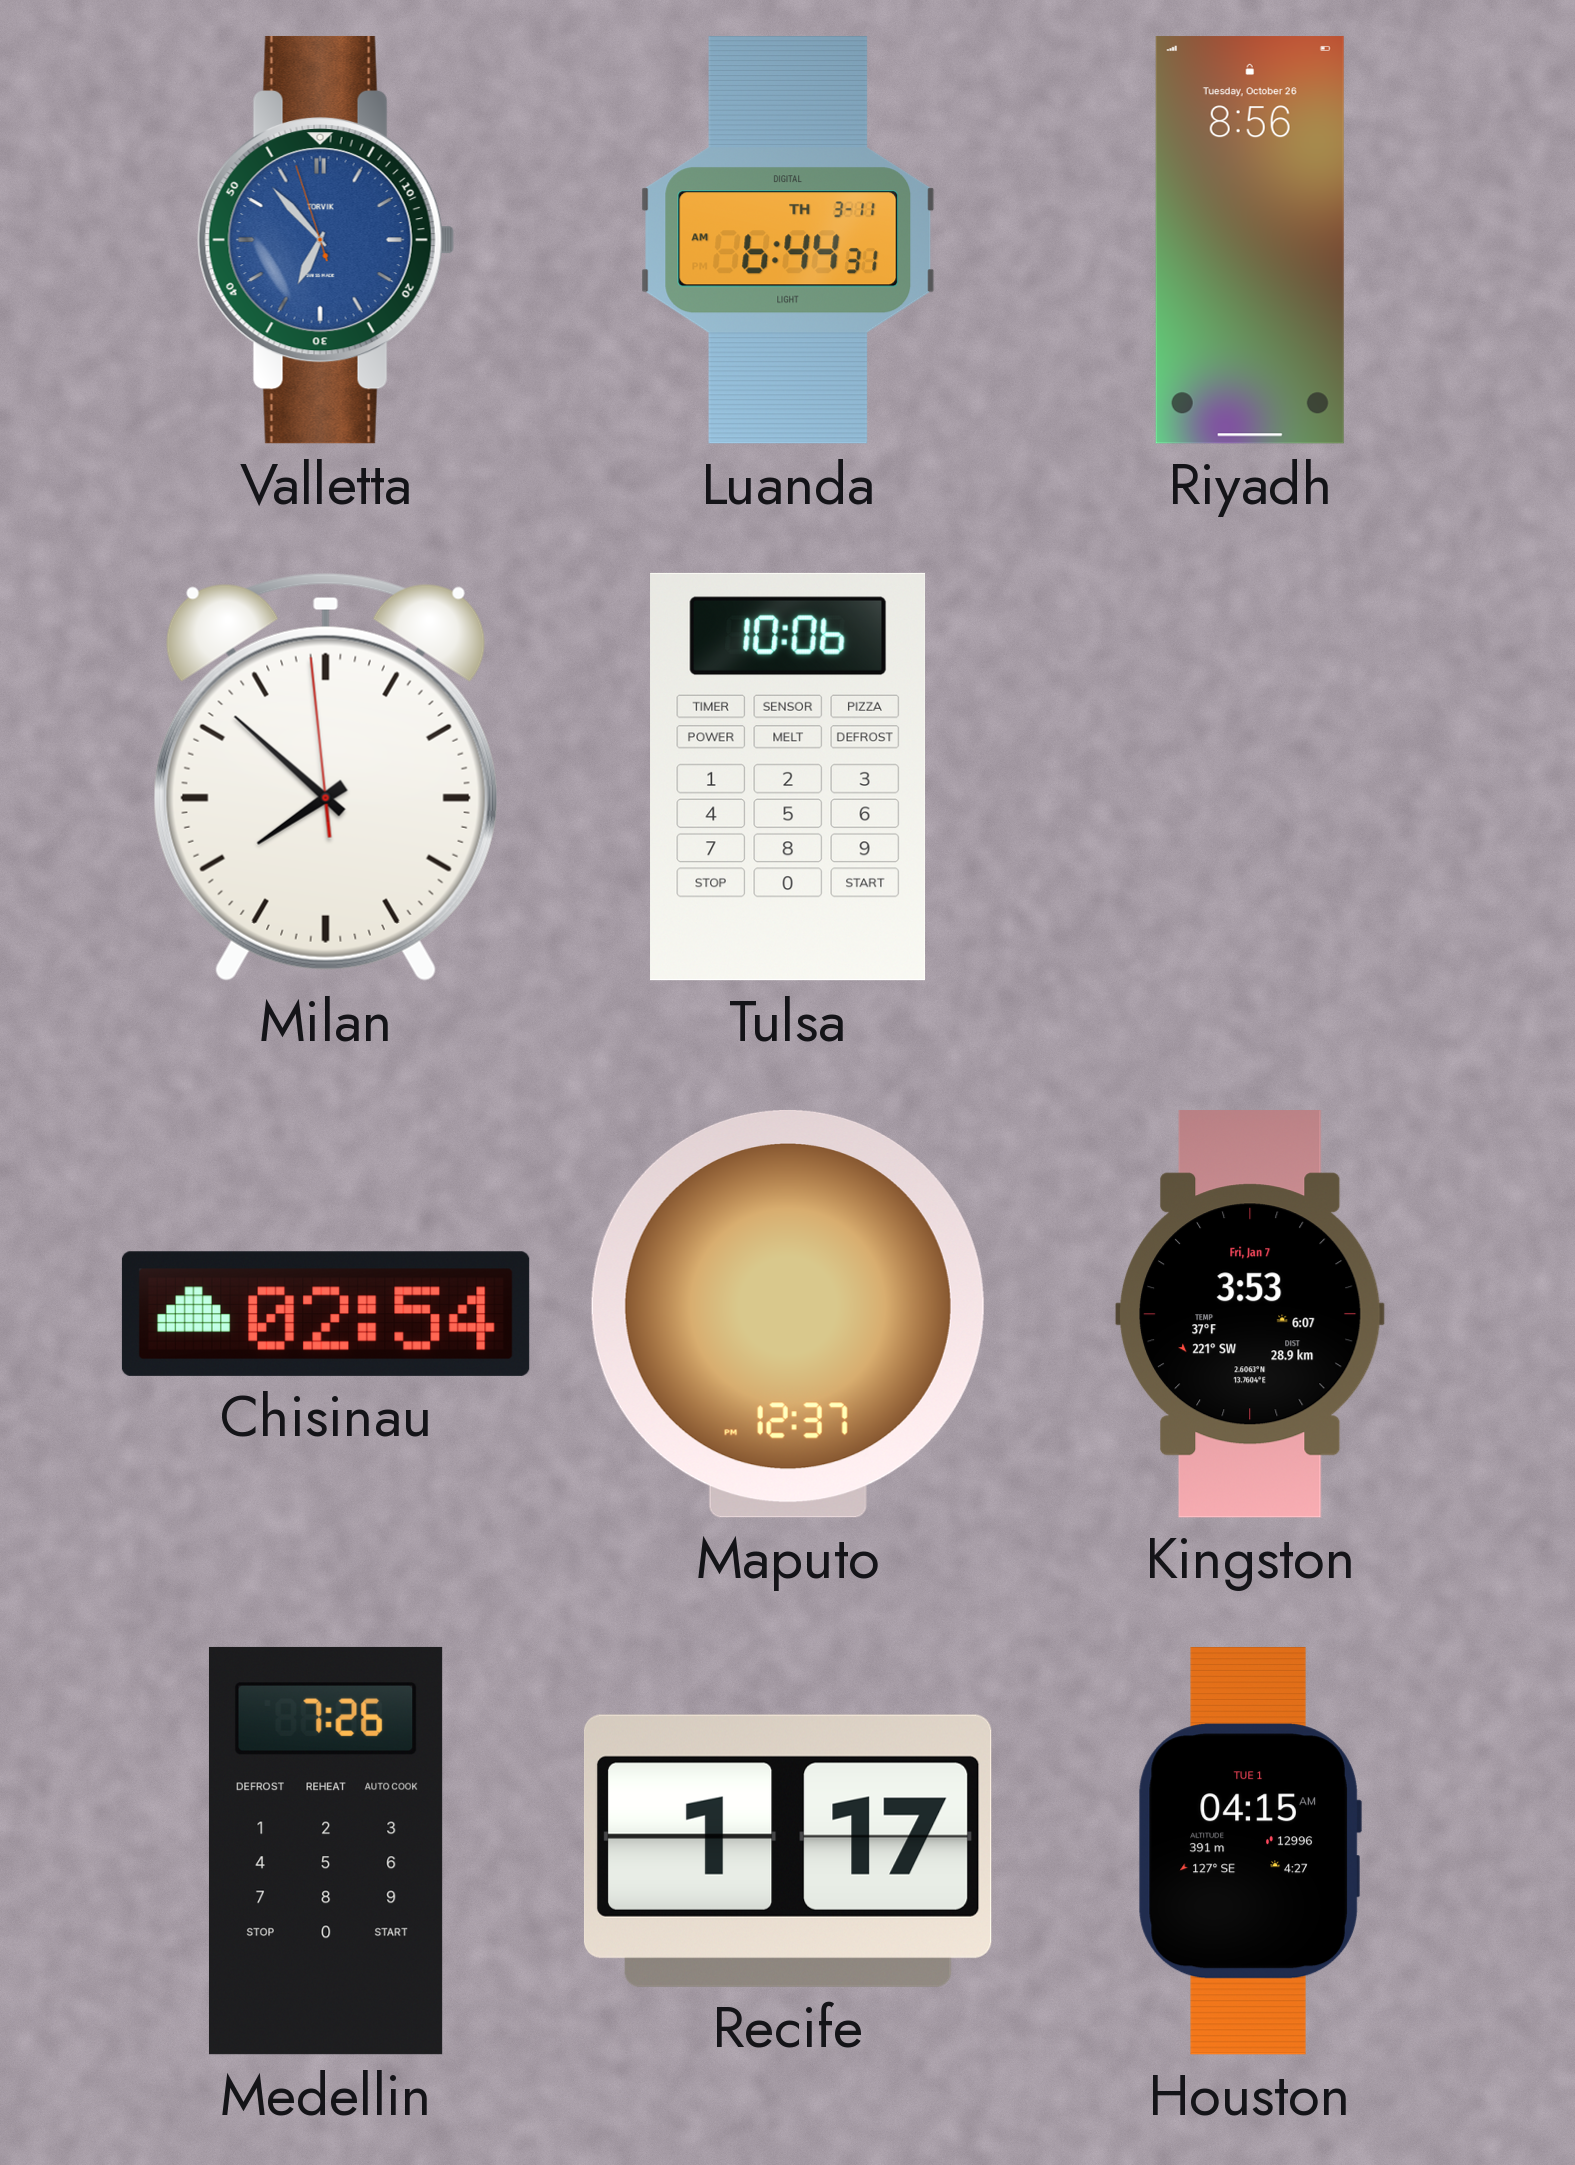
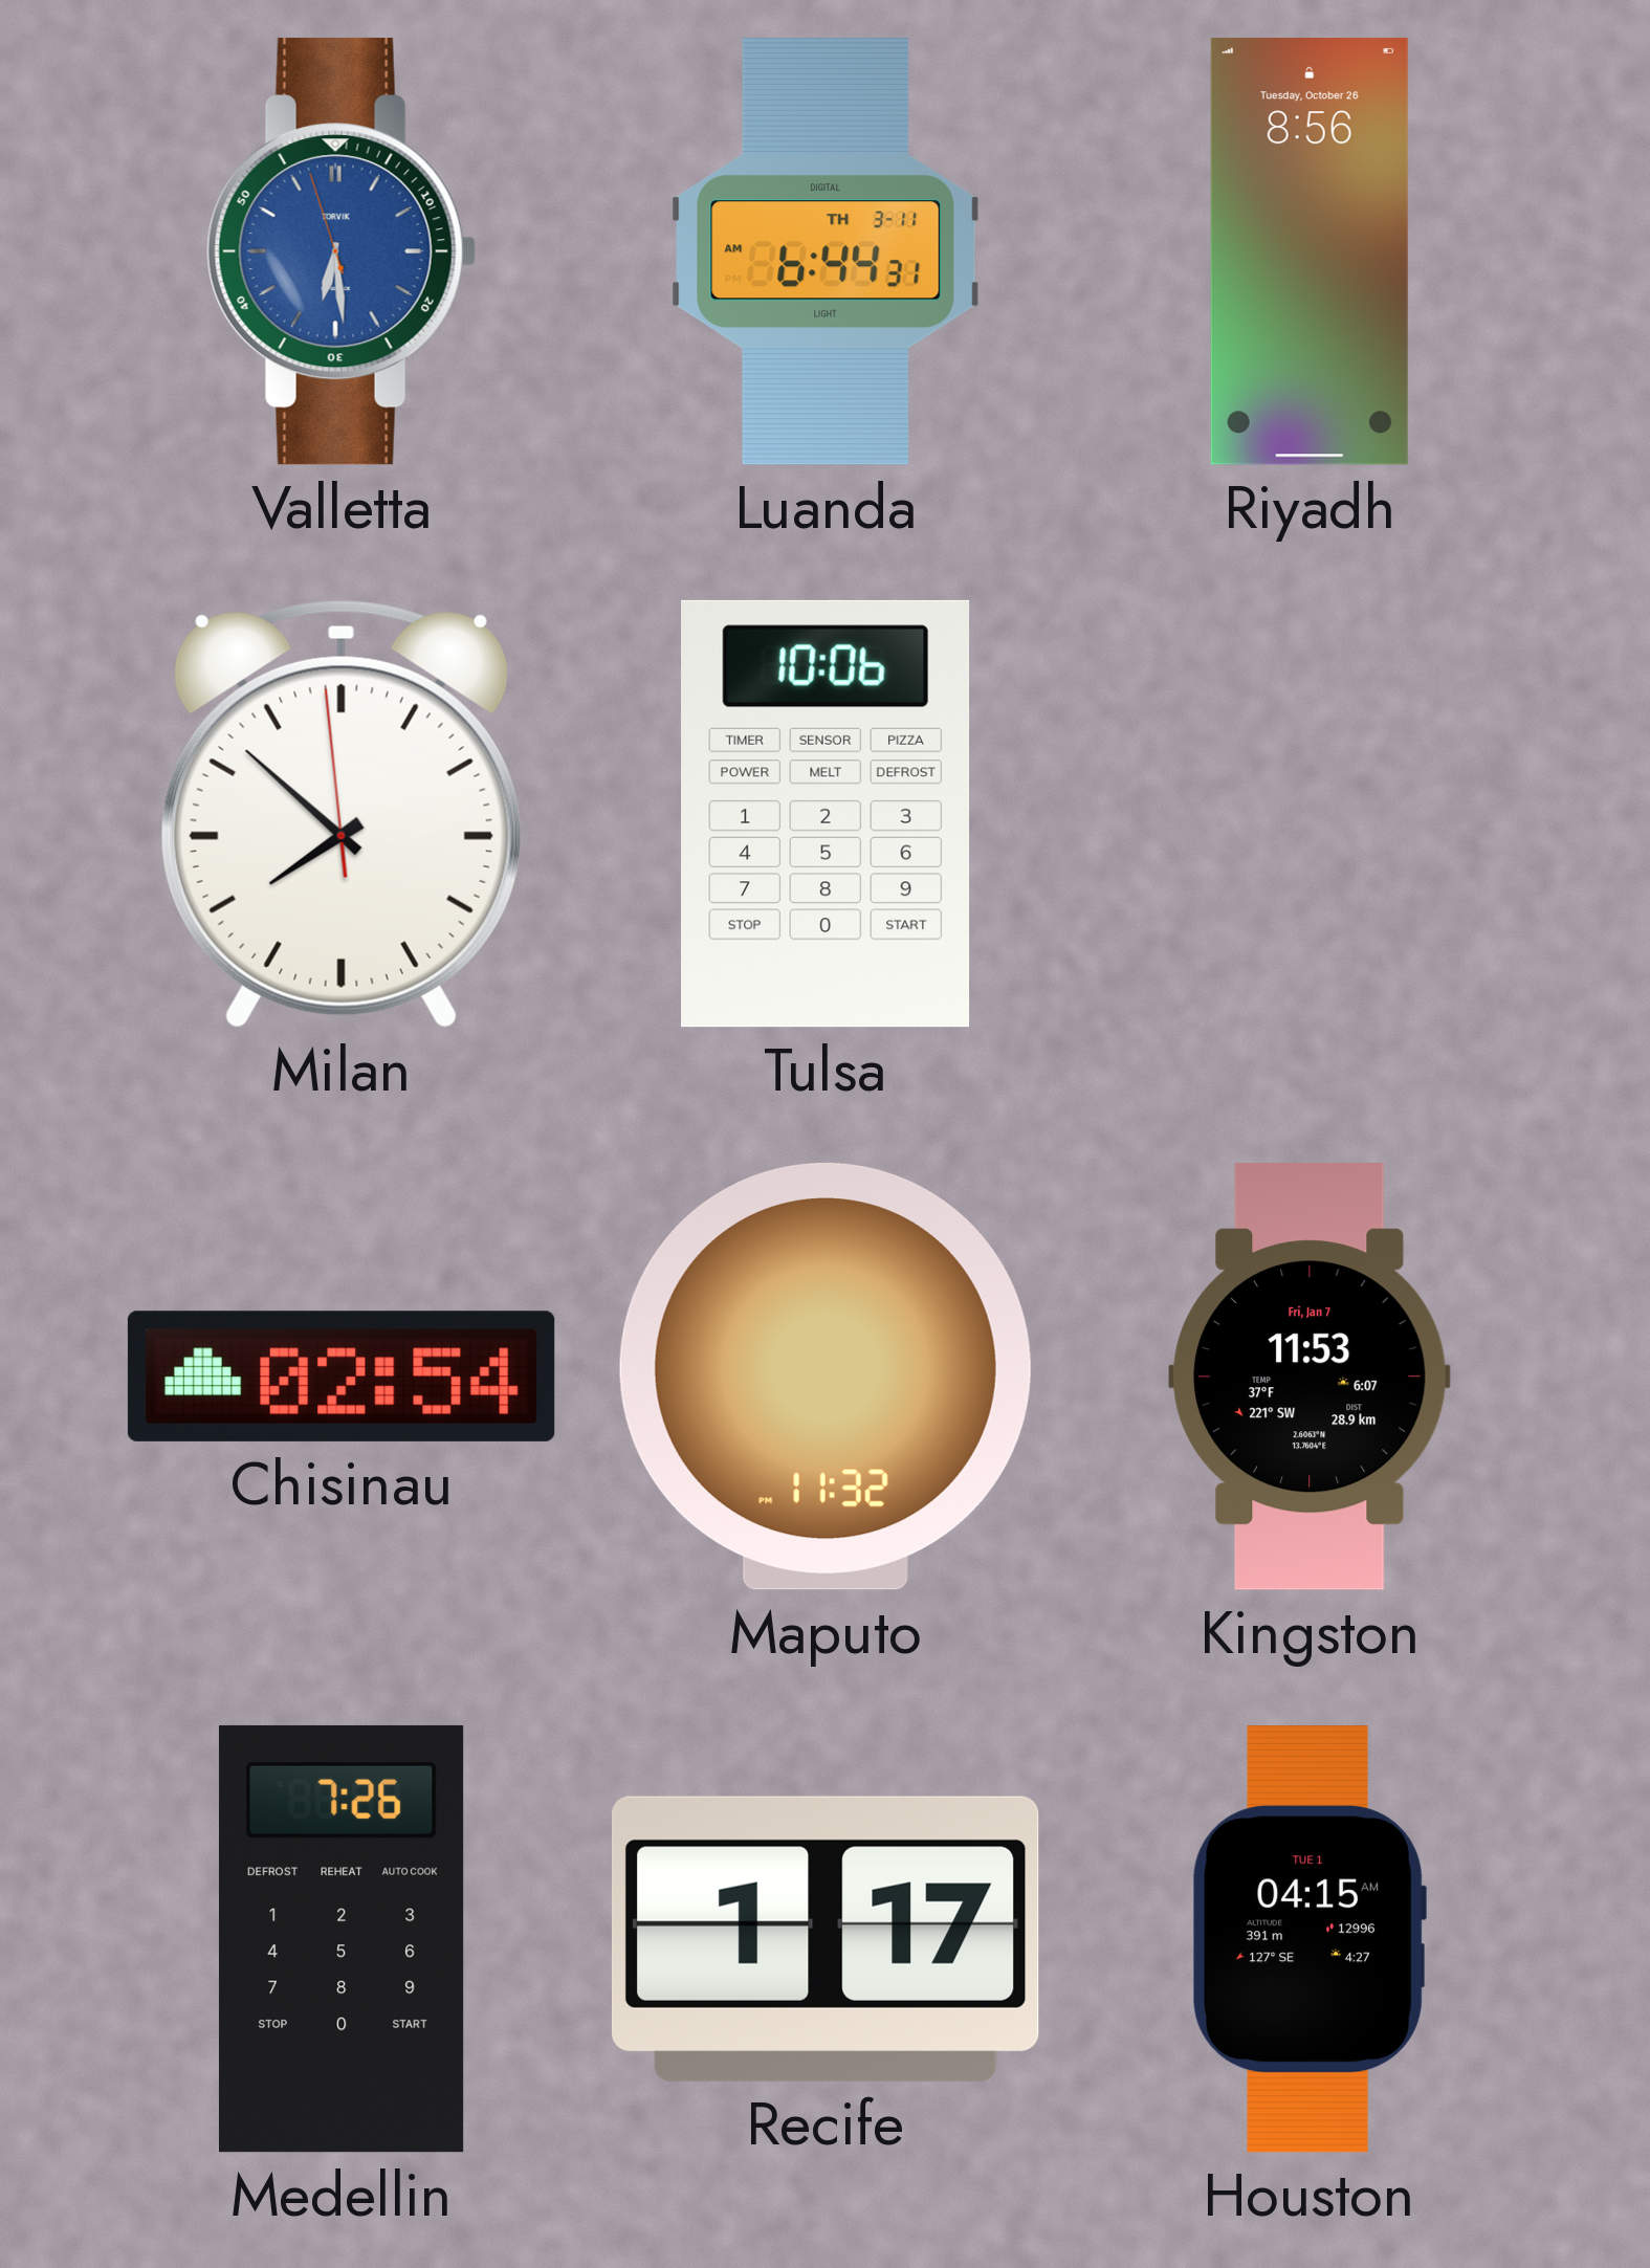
Valletta: 6:52 -> 6:28
Maputo: 12:37 -> 11:32
Kingston: 3:53 -> 11:53
